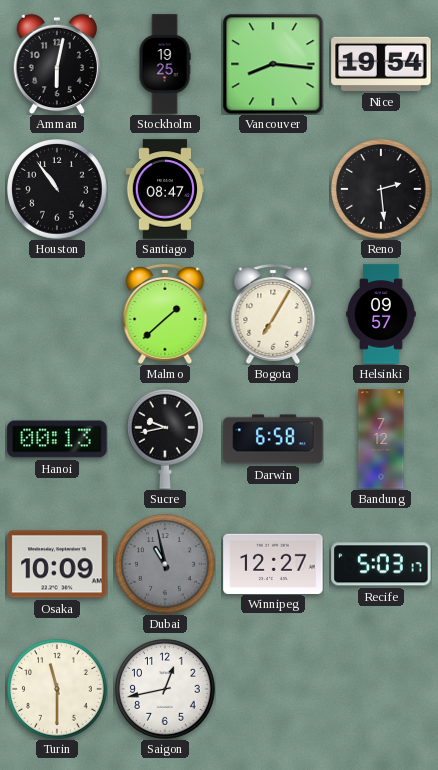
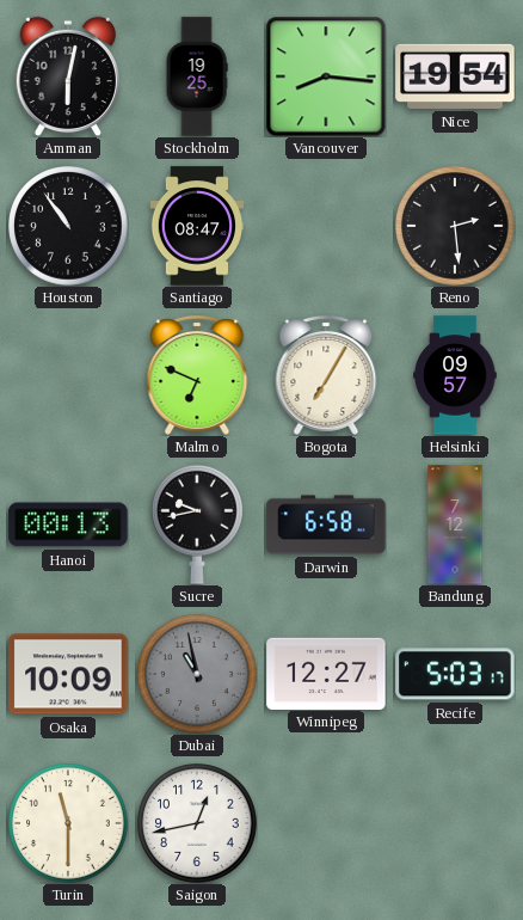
Malmo: 1:38 -> 6:49
